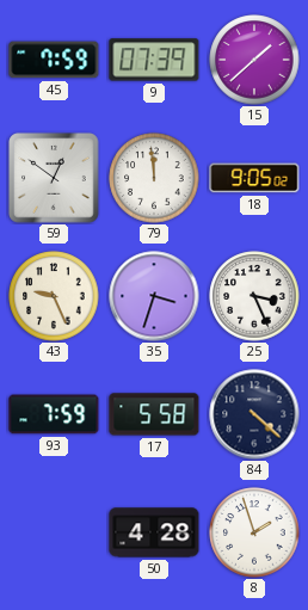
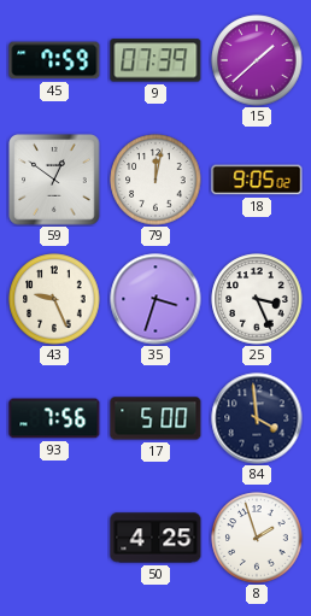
79: 11:59 -> 12:02
93: 7:59 -> 7:56
17: 5:58 -> 5:00
84: 4:22 -> 3:59
50: 4:28 -> 4:25
